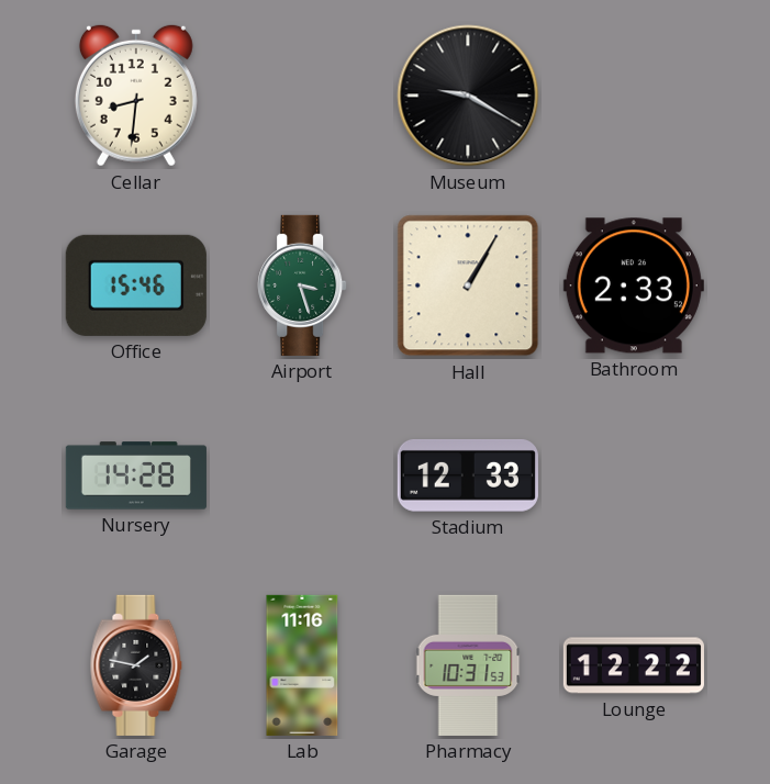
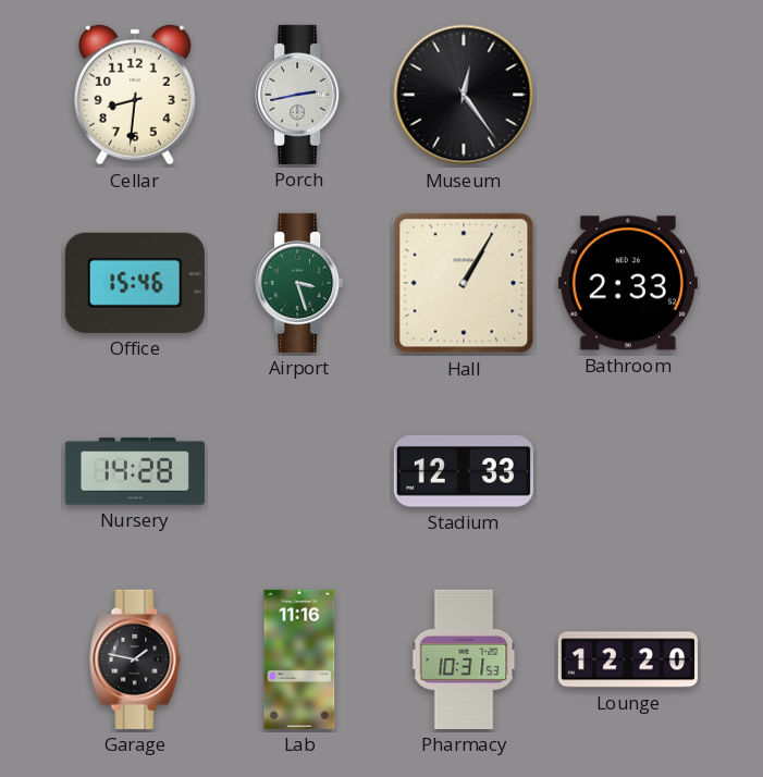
Porch: none -> 2:43
Museum: 9:20 -> 12:24
Lounge: 12:22 -> 12:20
